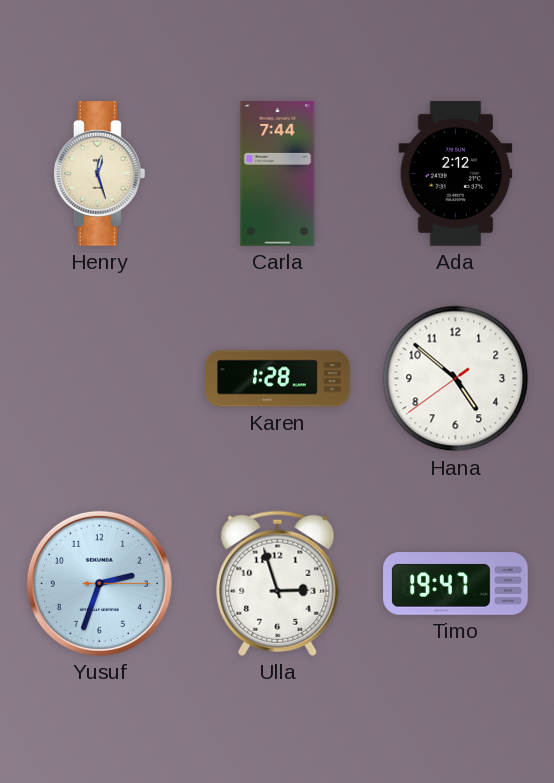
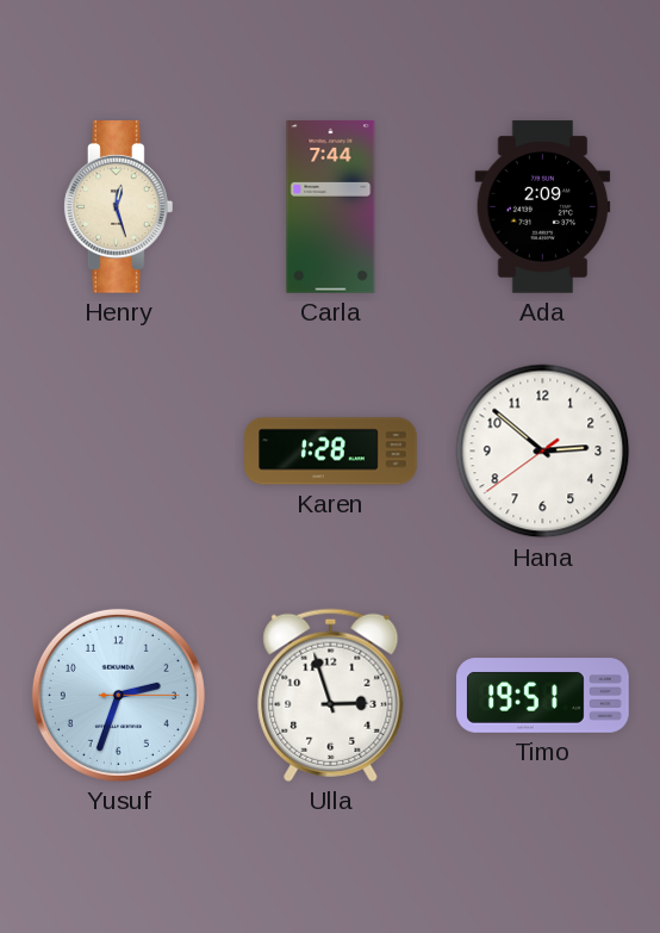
Ada: 2:12 -> 2:09
Hana: 4:51 -> 2:51
Timo: 19:47 -> 19:51
